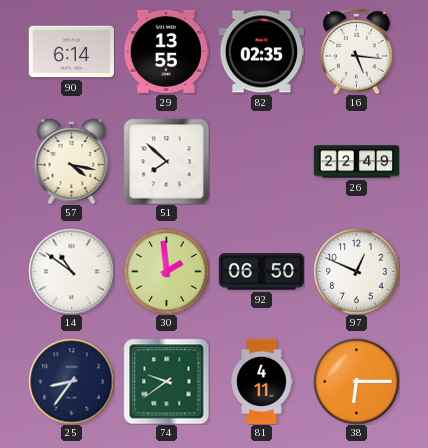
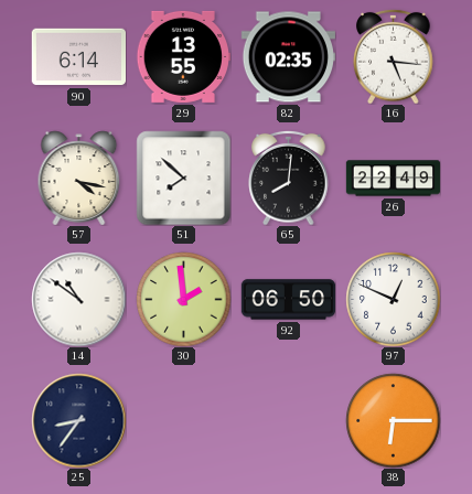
65: none -> 8:01
74: 9:39 -> none
81: 4:11 -> none
